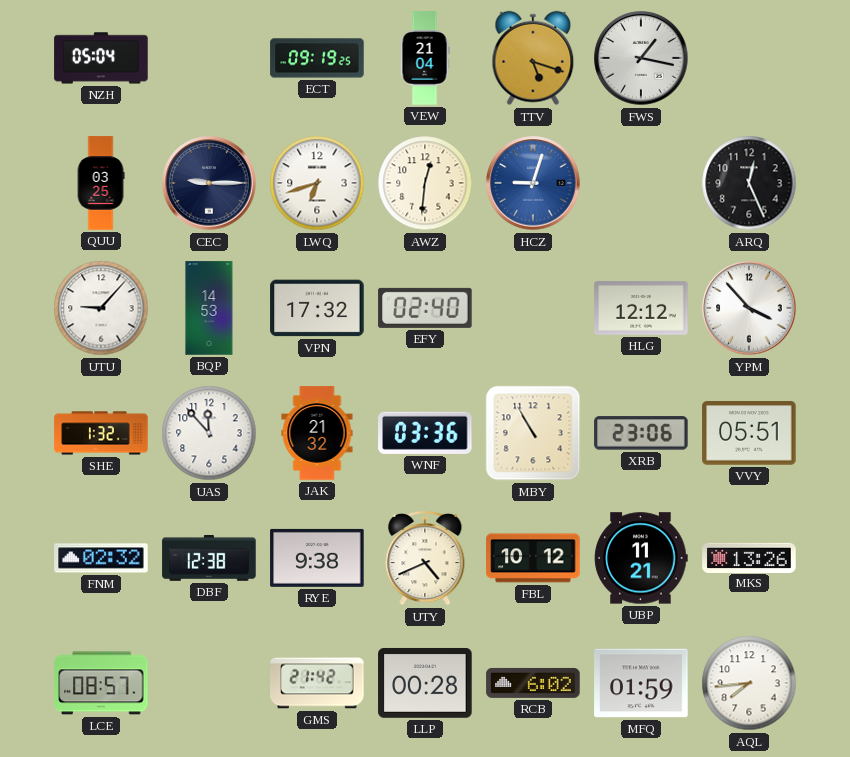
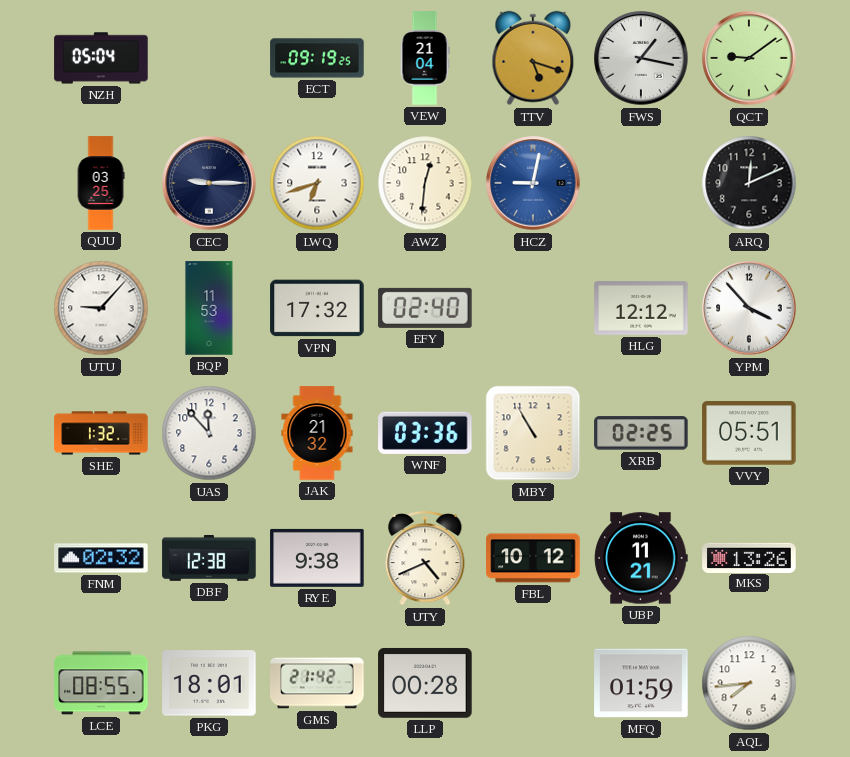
QCT: none -> 9:09
HCZ: 9:03 -> 9:02
ARQ: 12:26 -> 12:11
BQP: 14:53 -> 11:53
XRB: 23:06 -> 02:25
LCE: 08:57 -> 08:55
PKG: none -> 18:01
RCB: 6:02 -> none
